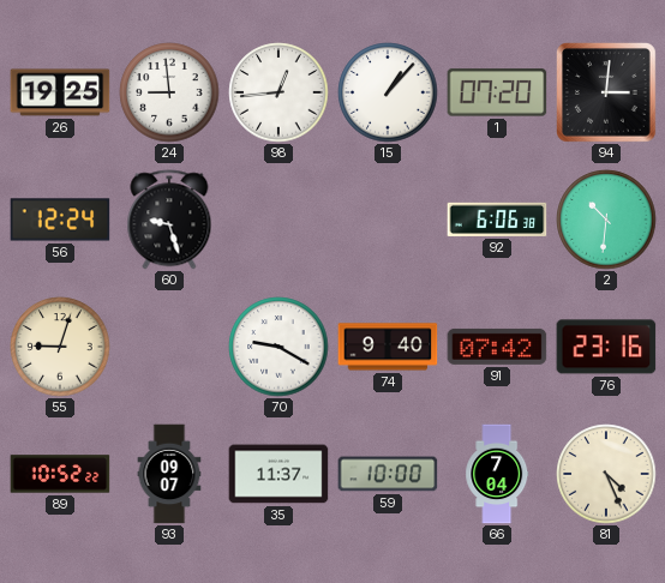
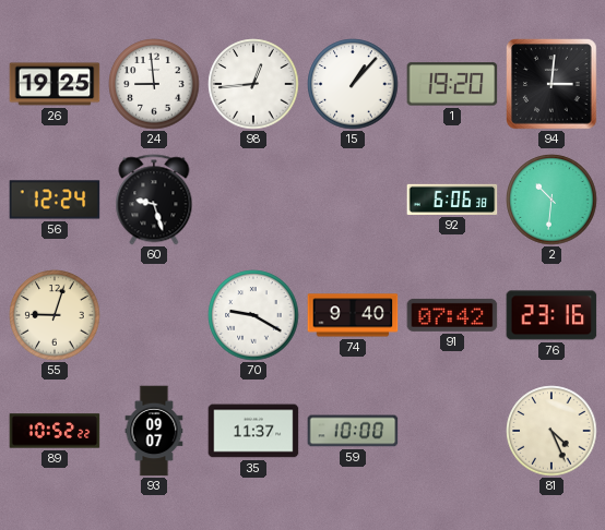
1: 07:20 -> 19:20
66: 7:04 -> none
